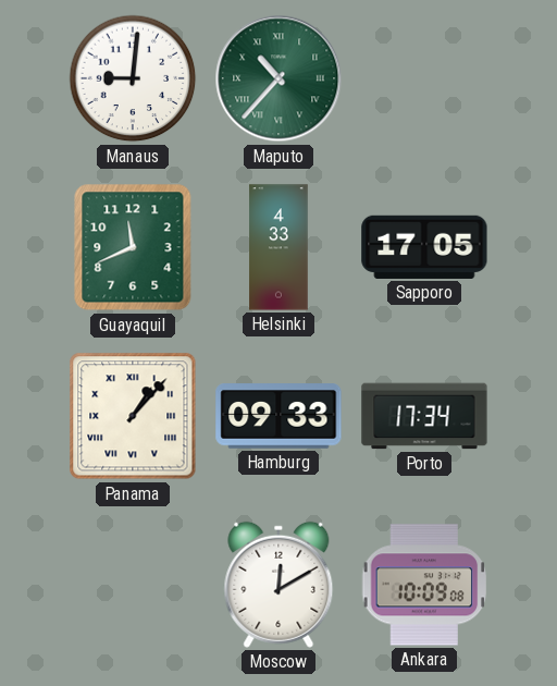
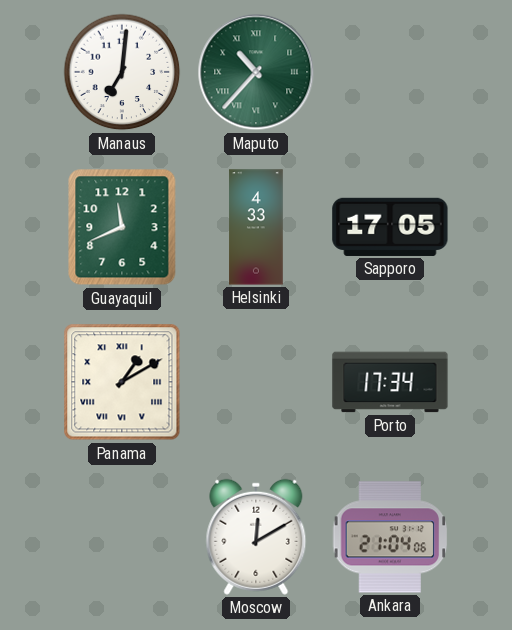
Manaus: 9:01 -> 7:01
Panama: 1:07 -> 1:10
Hamburg: 09:33 -> none
Ankara: 10:09 -> 21:04
